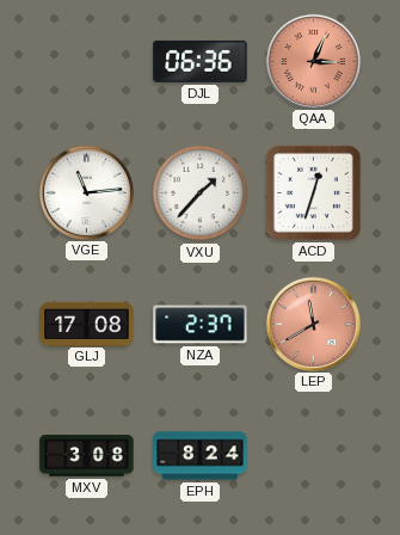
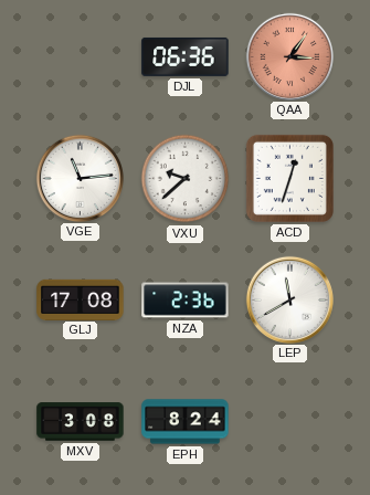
QAA: 3:04 -> 3:06
VXU: 1:37 -> 9:38
NZA: 2:37 -> 2:36
LEP dial: salmon -> white
